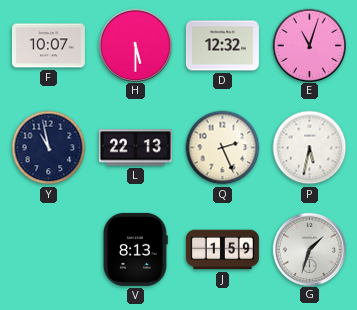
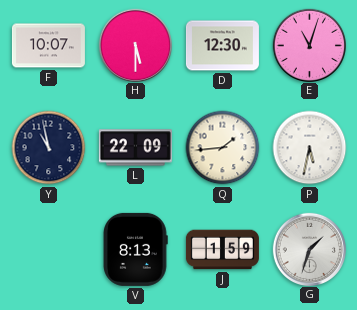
D: 12:32 -> 12:30
L: 22:13 -> 22:09
Q: 2:26 -> 1:44
